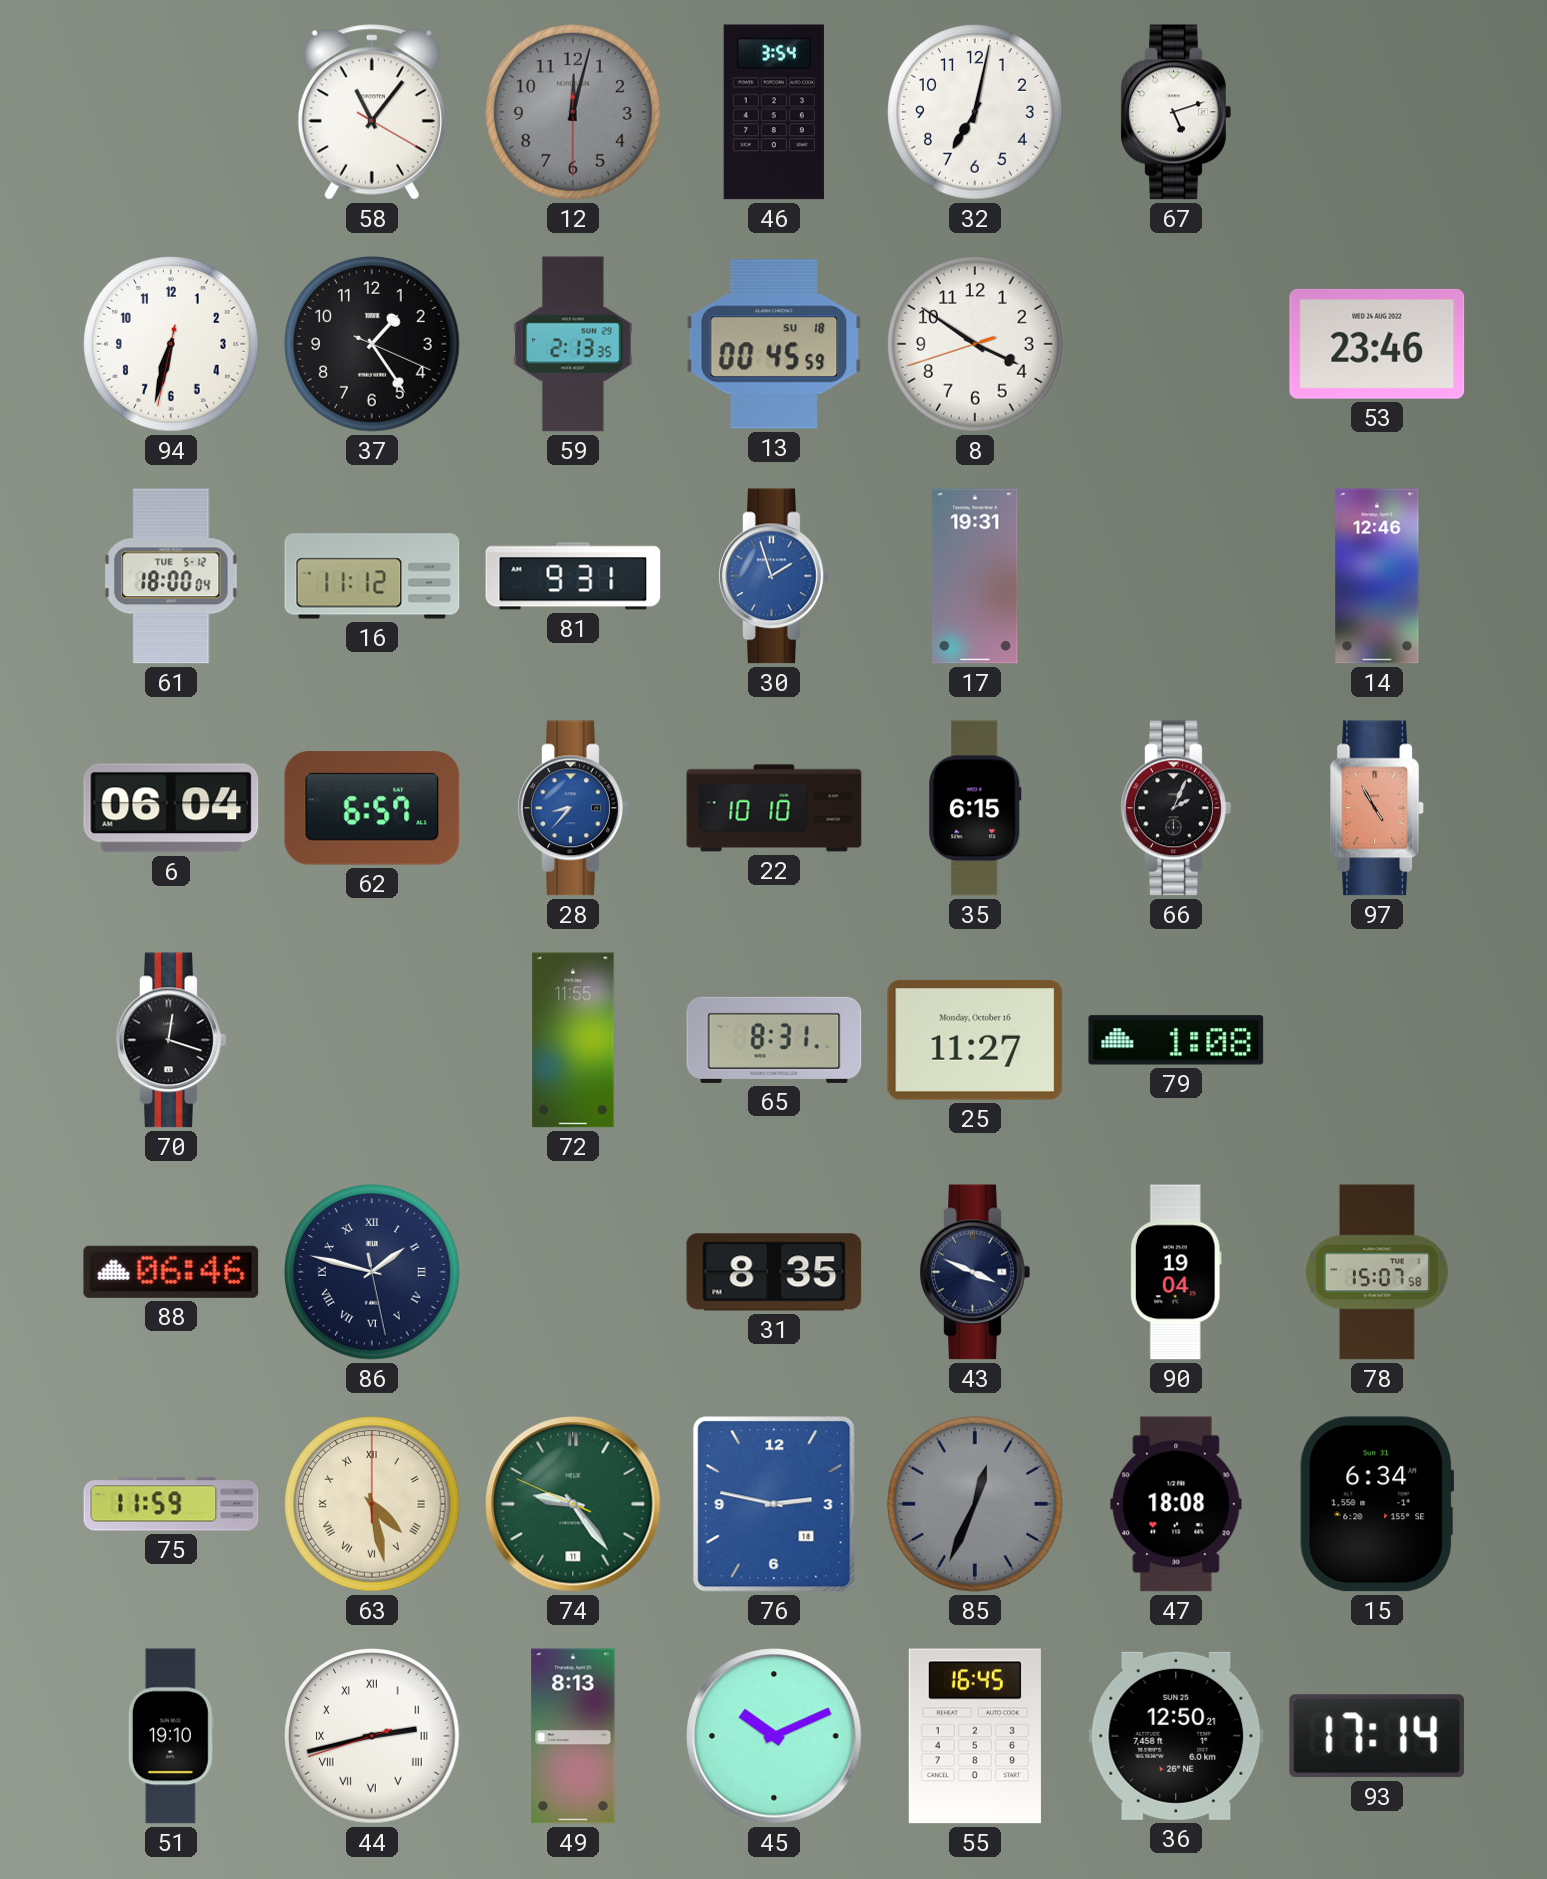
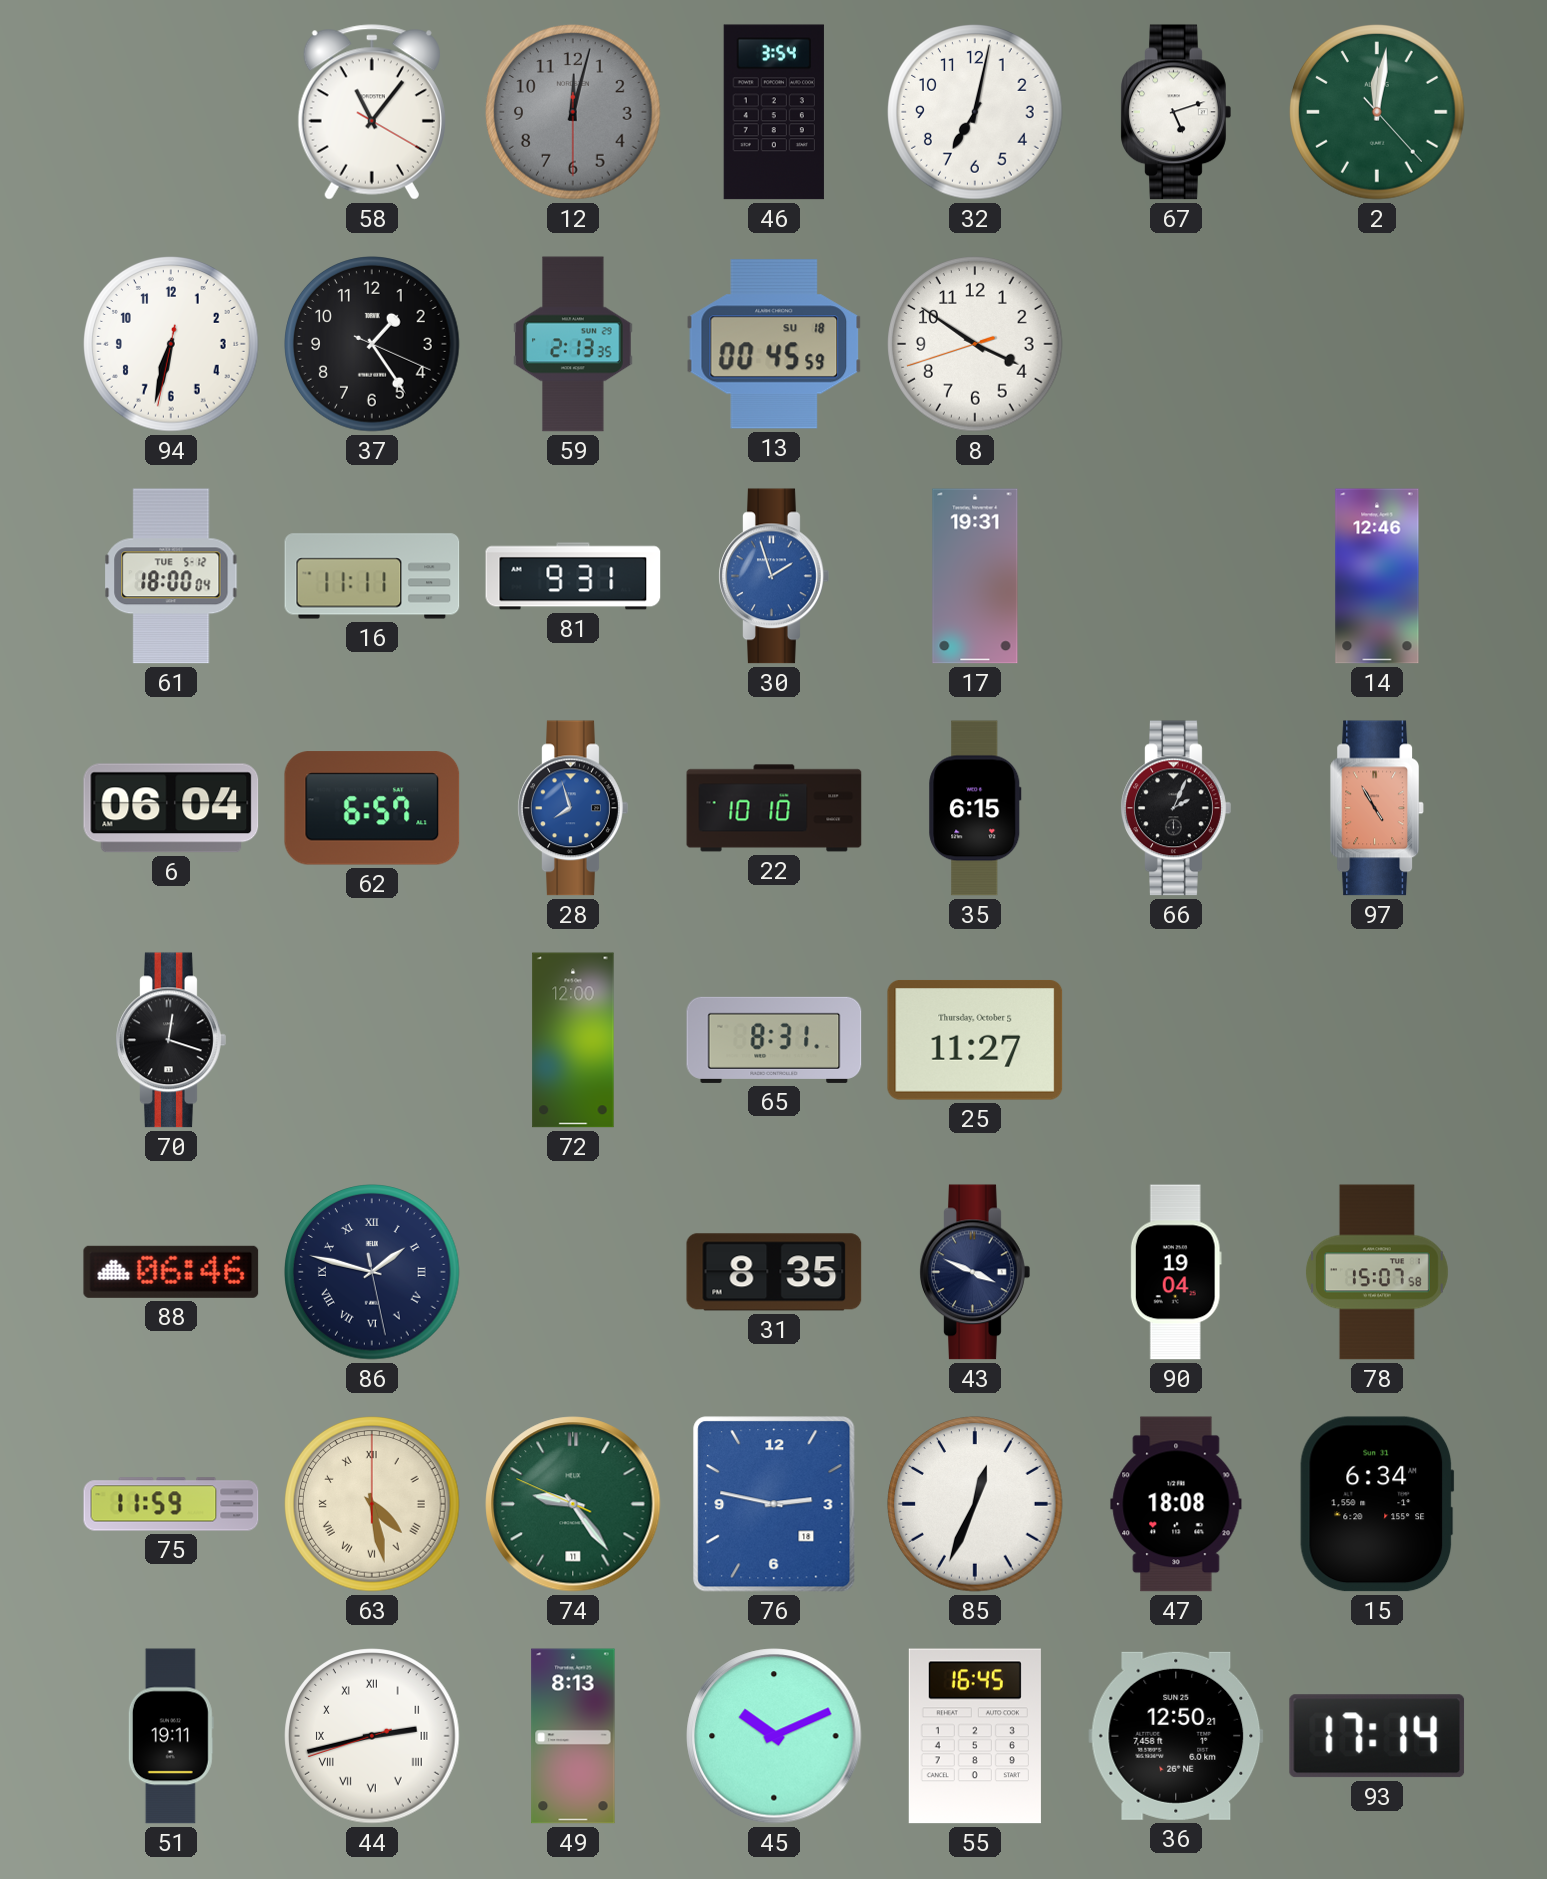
2: none -> 12:01
53: 23:46 -> none
16: 11:12 -> 11:11
28: 8:37 -> 7:57
72: 11:55 -> 12:00
25 date: Monday, October 16 -> Thursday, October 5
79: 1:08 -> none
85 dial: grey -> white
51: 19:10 -> 19:11
